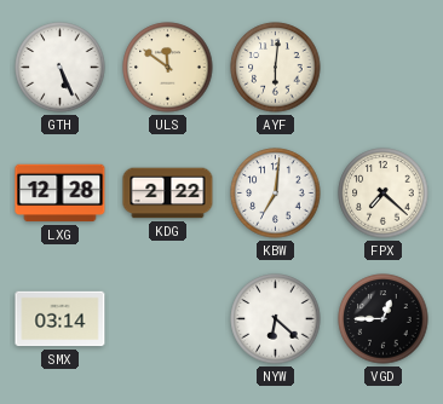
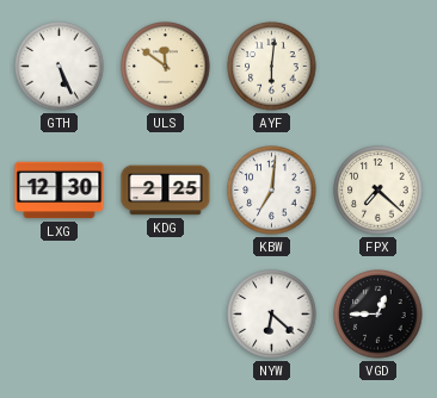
LXG: 12:28 -> 12:30
KDG: 2:22 -> 2:25
SMX: 03:14 -> none
